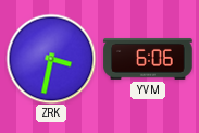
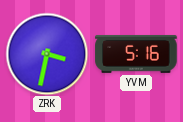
YVM: 6:06 -> 5:16
